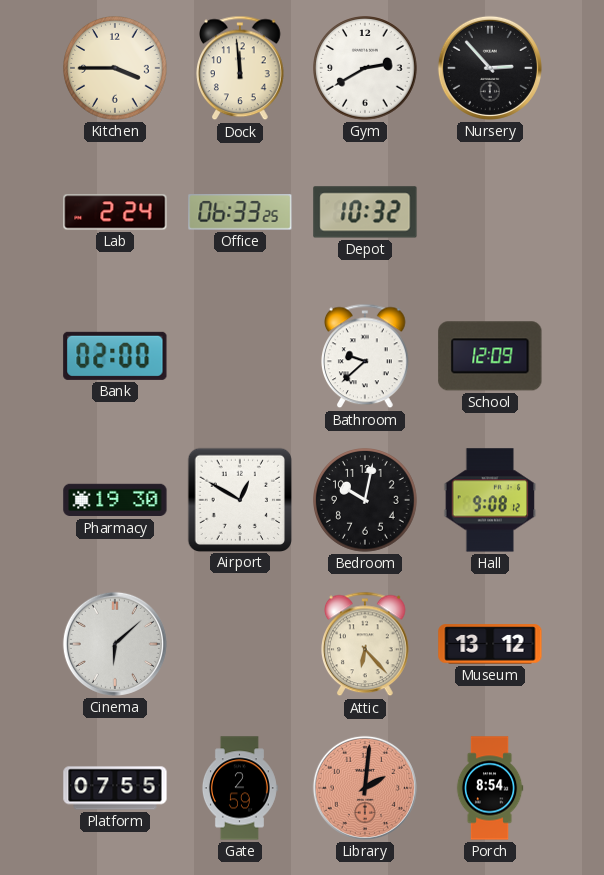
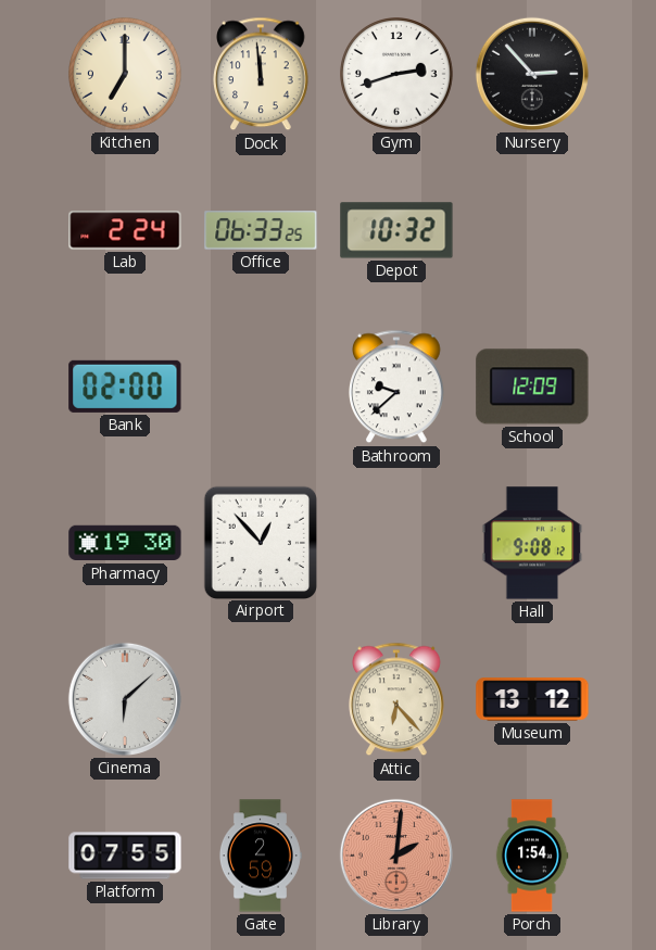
Kitchen: 3:45 -> 7:00
Gym: 2:40 -> 2:42
Airport: 12:50 -> 12:53
Bedroom: 10:02 -> none
Porch: 8:54 -> 1:54
